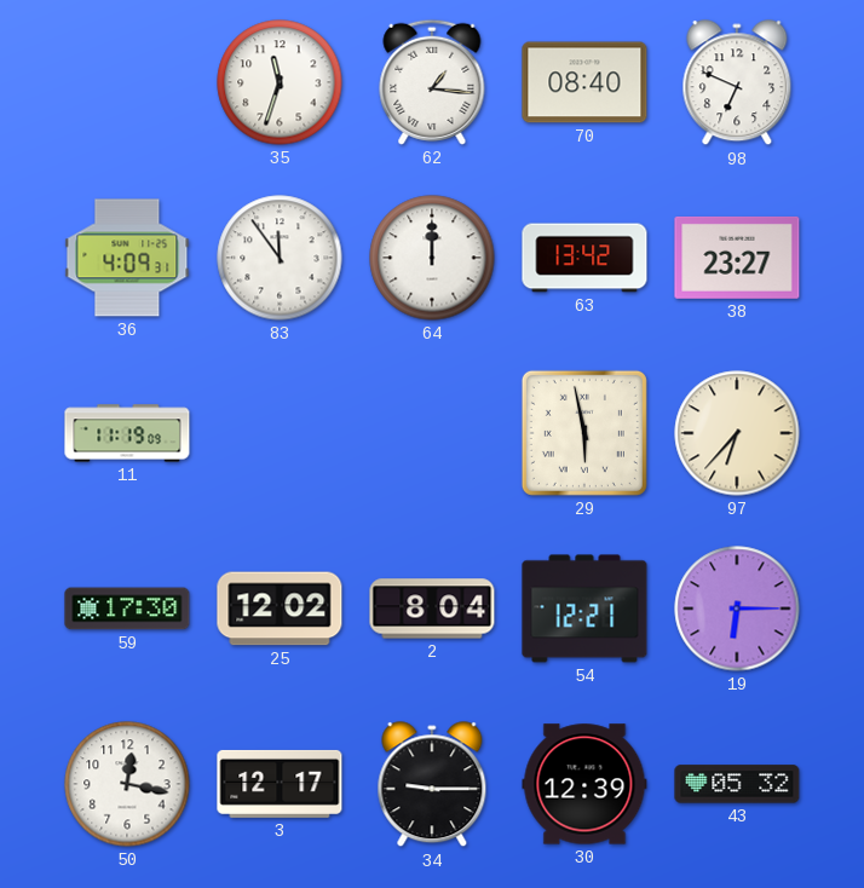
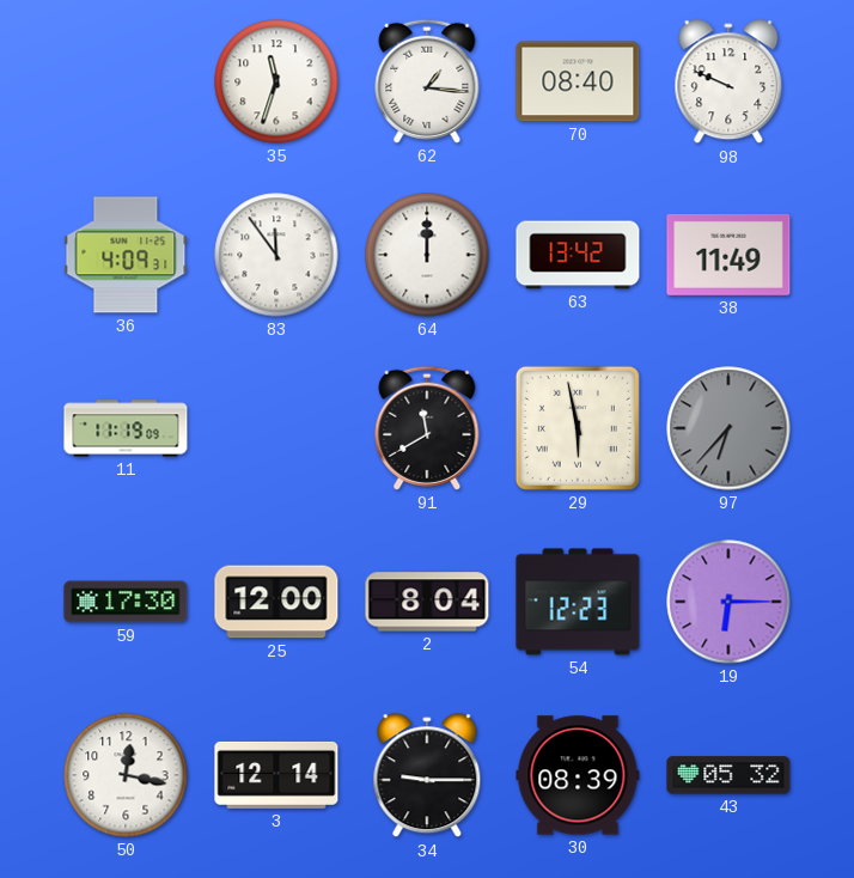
98: 6:49 -> 9:49
38: 23:27 -> 11:49
91: none -> 11:40
97 dial: cream -> grey
25: 12:02 -> 12:00
54: 12:21 -> 12:23
3: 12:17 -> 12:14
30: 12:39 -> 08:39
